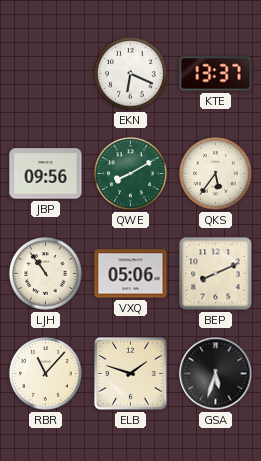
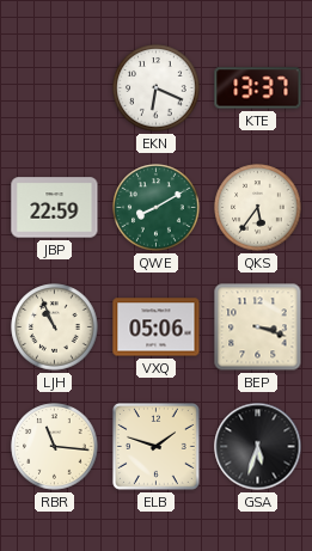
JBP: 09:56 -> 22:59
LJH: 10:54 -> 10:56
BEP: 8:11 -> 3:18
RBR: 11:07 -> 11:16
